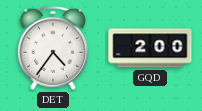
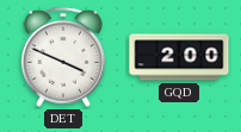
DET: 4:36 -> 3:49
